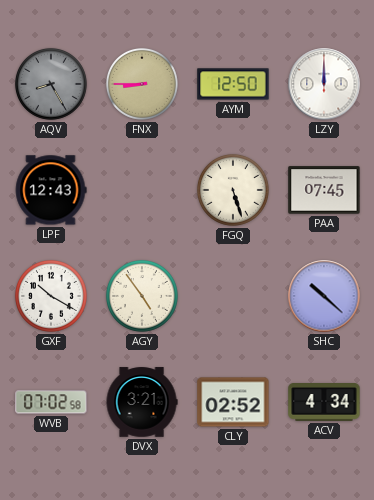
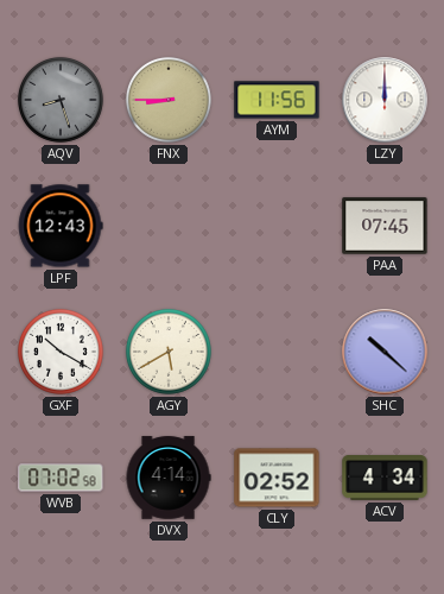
AQV: 8:25 -> 8:27
AYM: 12:50 -> 11:56
FGQ: 5:27 -> none
AGY: 4:54 -> 5:40
DVX: 3:21 -> 4:14
